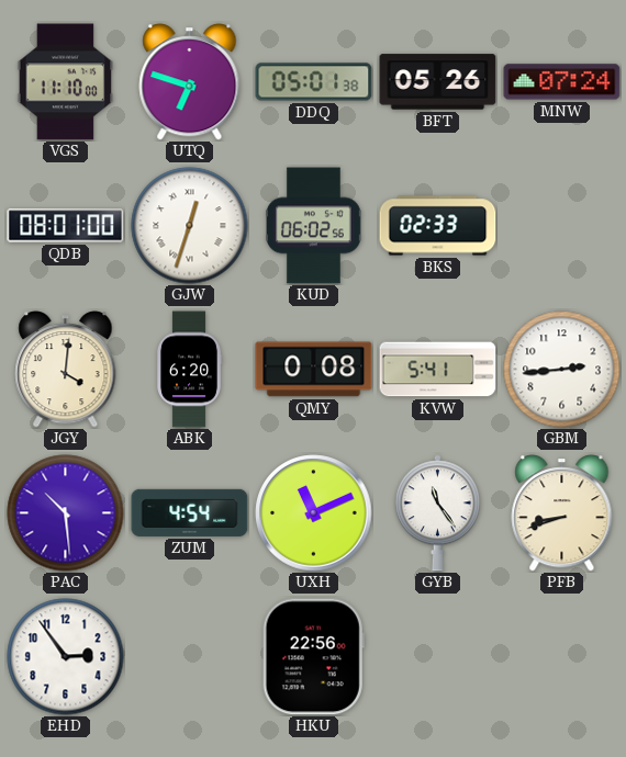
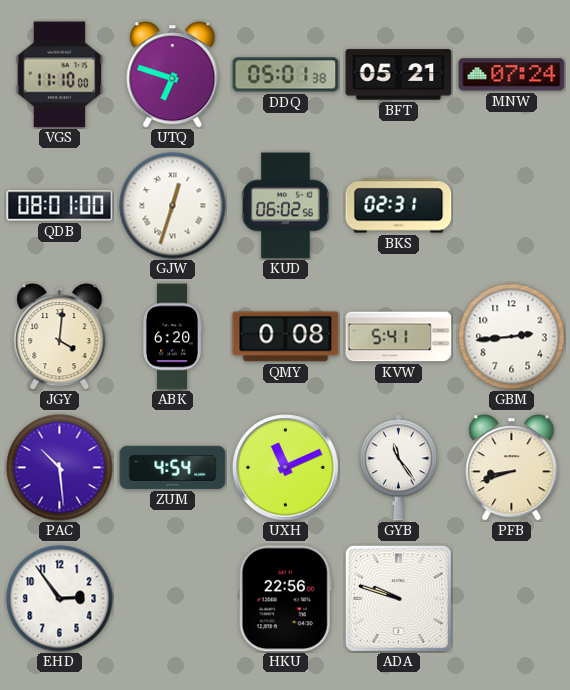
BFT: 05:26 -> 05:21
BKS: 02:33 -> 02:31
ADA: none -> 9:48
